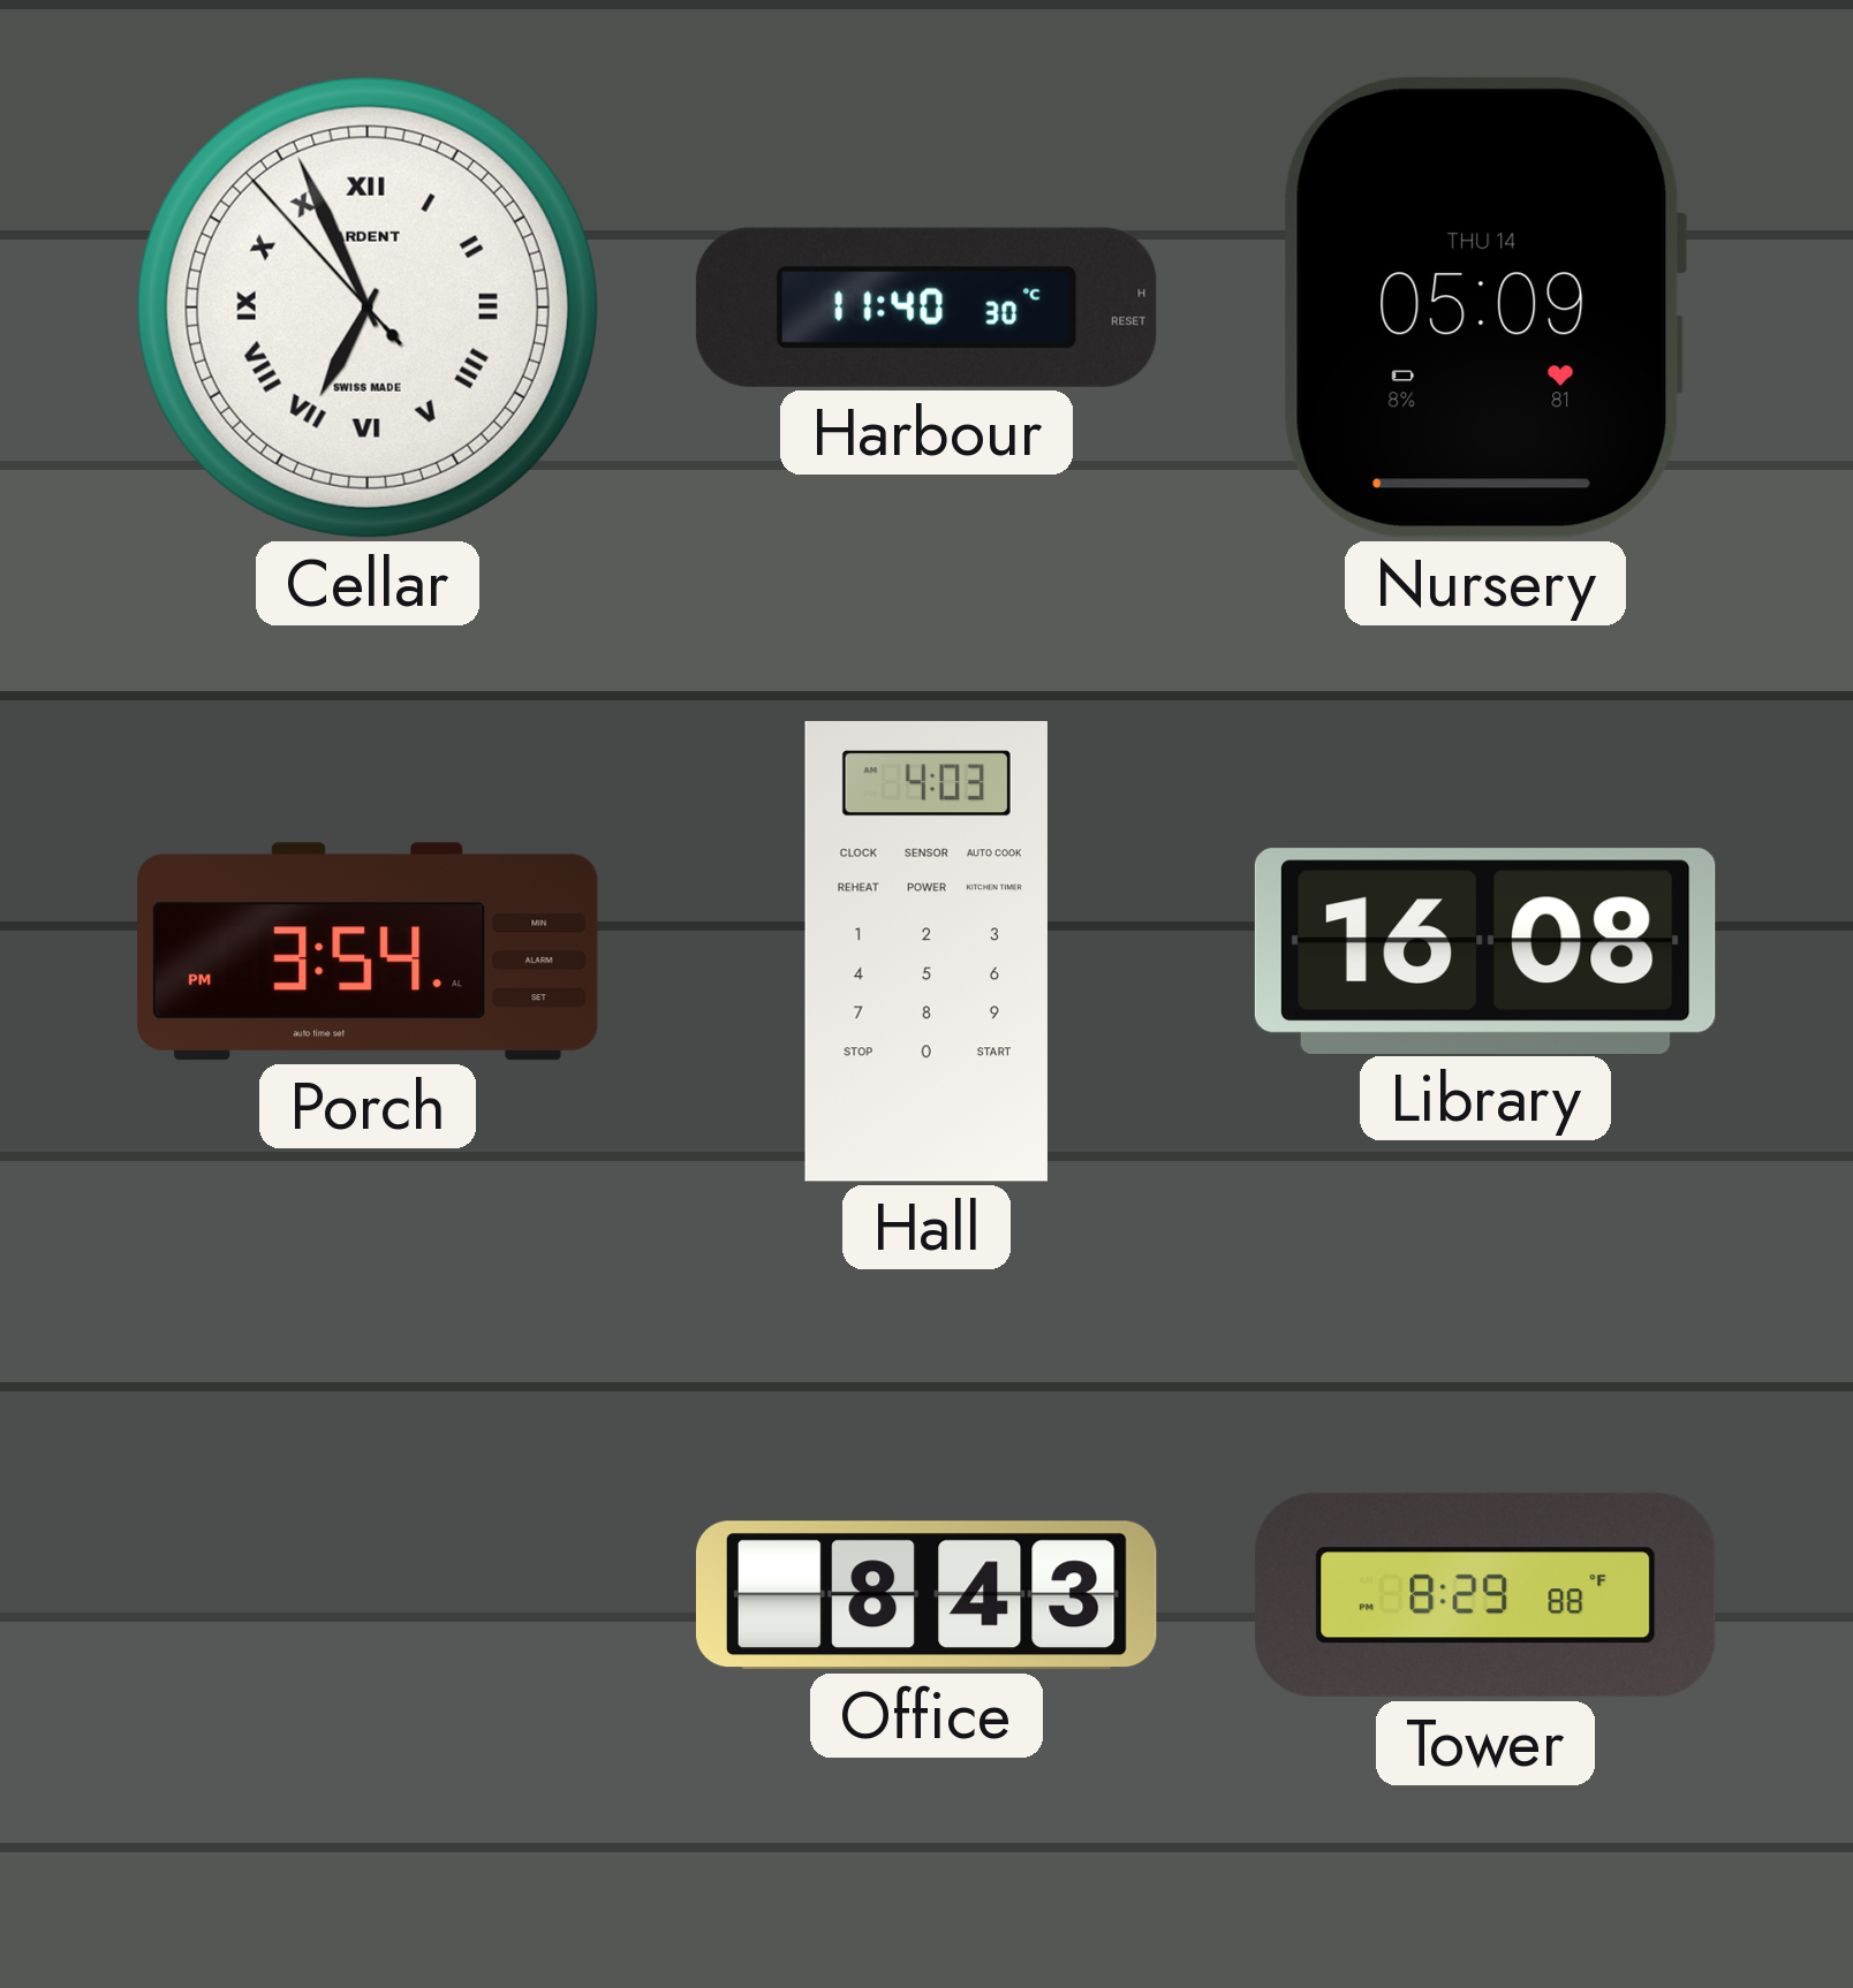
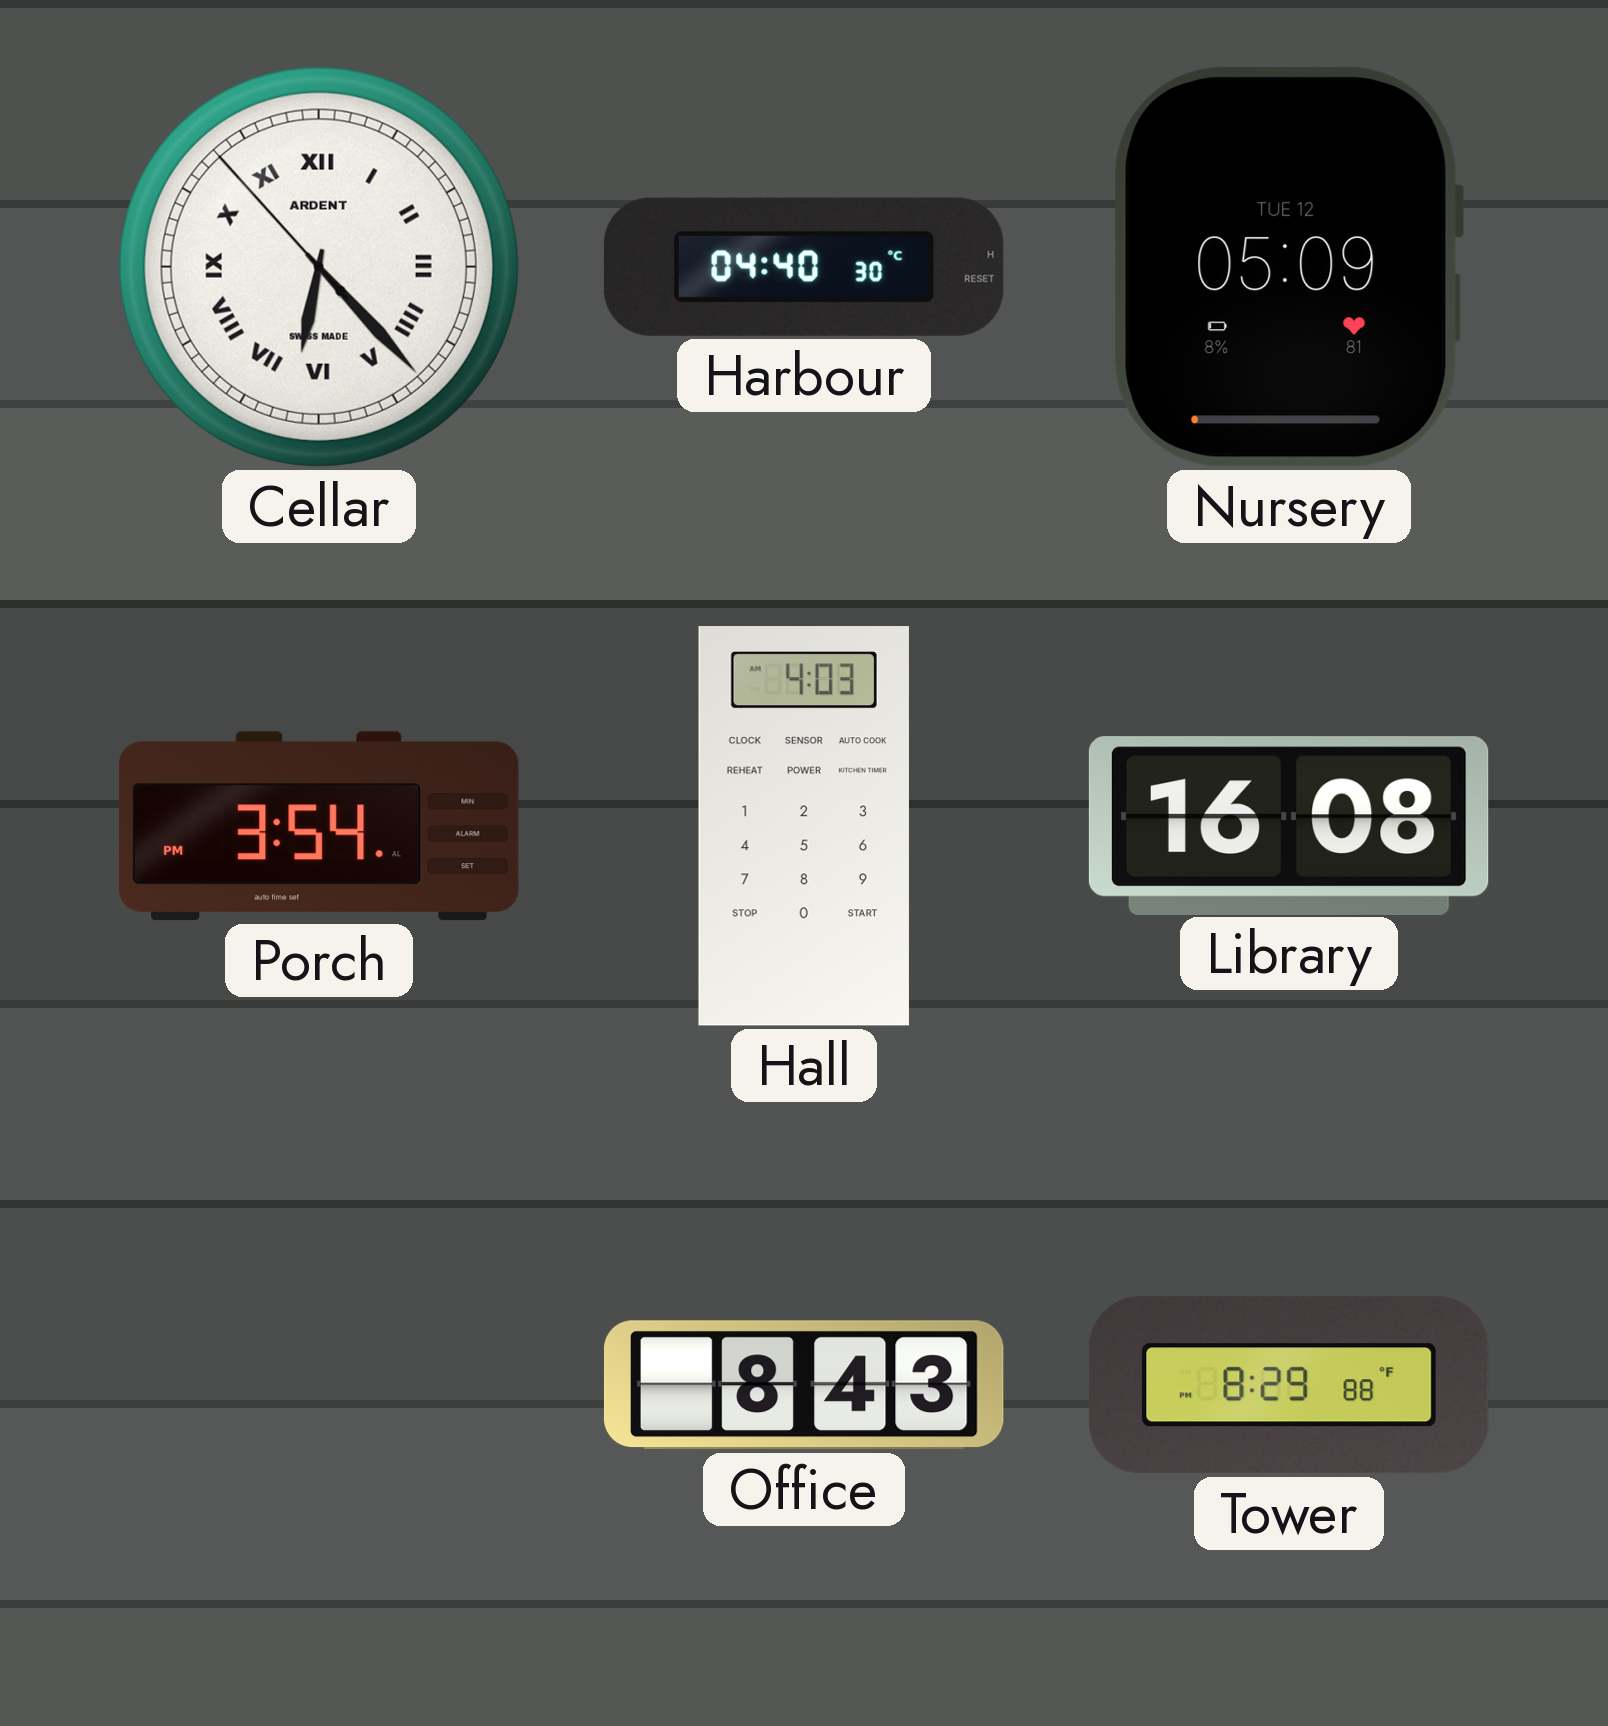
Cellar: 6:55 -> 6:22
Harbour: 11:40 -> 04:40
Nursery date: THU 14 -> TUE 12
